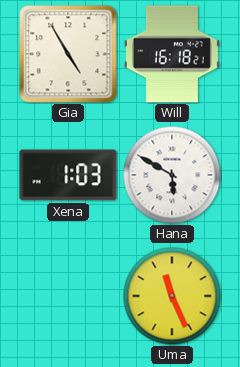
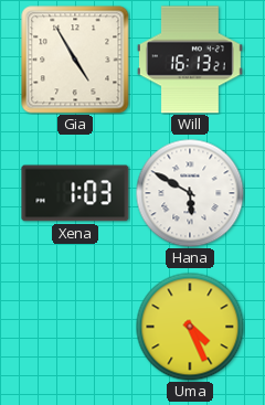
Will: 16:18 -> 16:13
Uma: 11:26 -> 4:26
